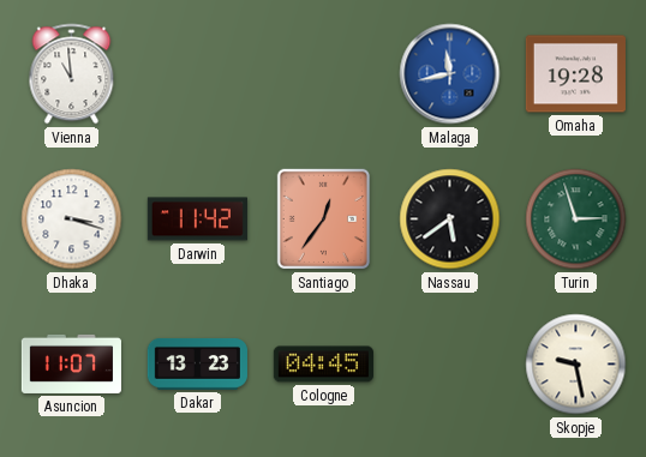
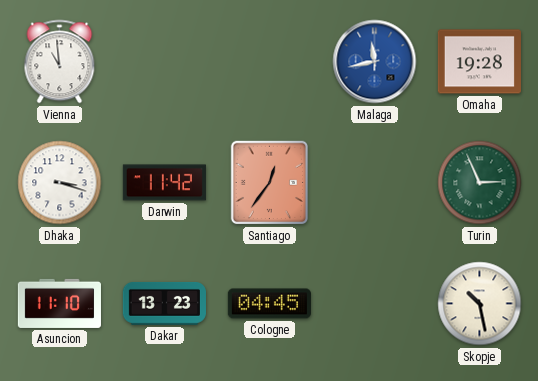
Nassau: 5:39 -> none
Turin: 2:57 -> 2:56
Asuncion: 11:07 -> 11:10
Skopje: 9:28 -> 10:28
